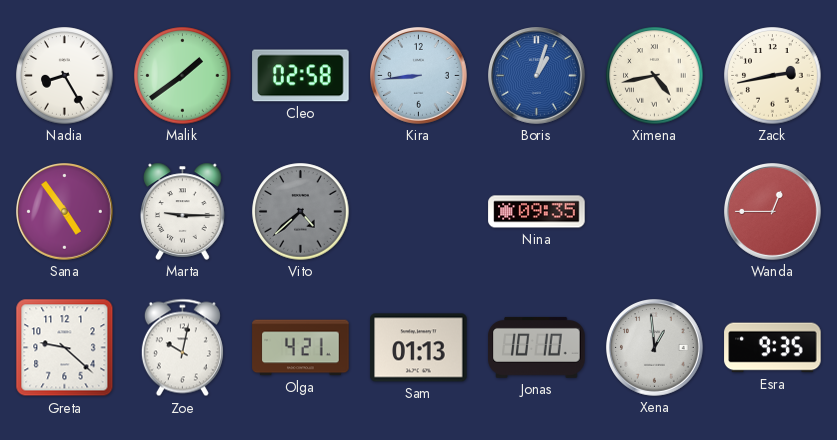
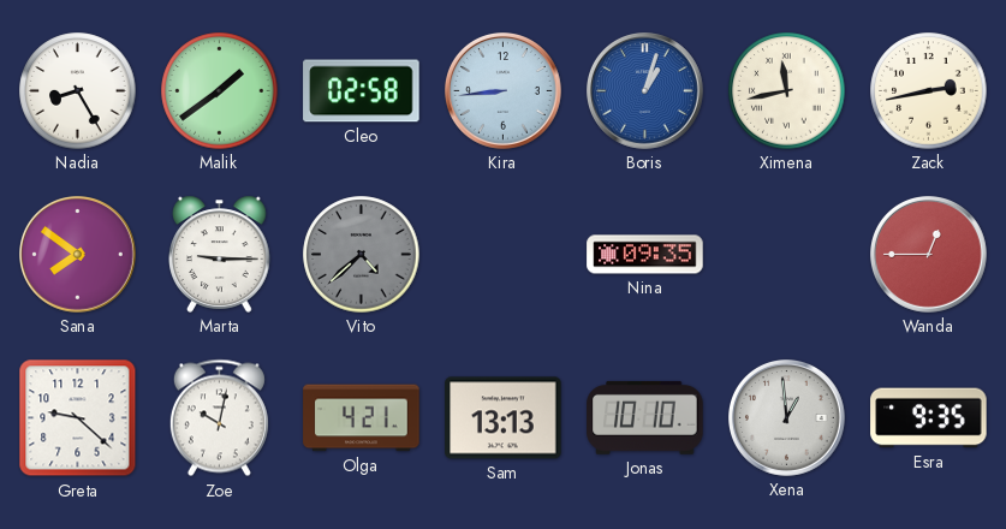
Ximena: 4:43 -> 11:43
Sana: 4:54 -> 7:51
Sam: 01:13 -> 13:13
